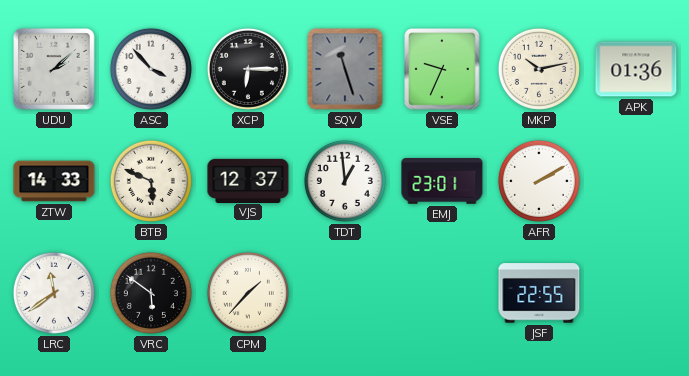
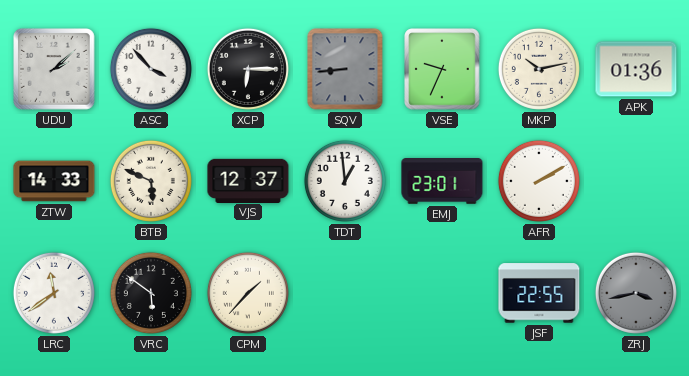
SQV: 11:27 -> 8:44
ZRJ: none -> 3:43
